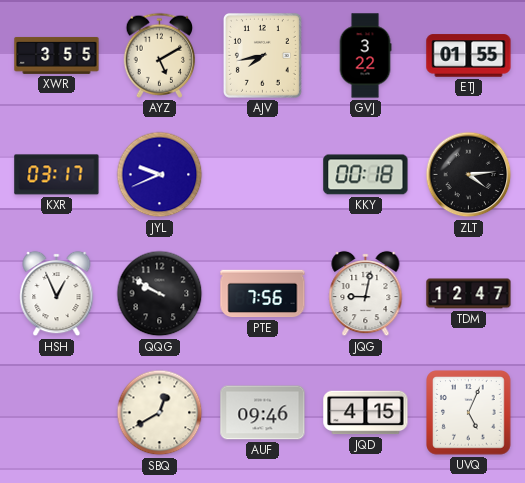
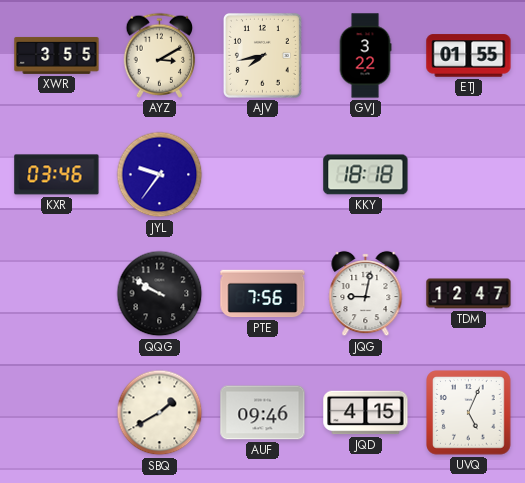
AYZ: 5:10 -> 3:10
KXR: 03:17 -> 03:46
JYL: 9:41 -> 9:36
KKY: 00:18 -> 18:18
ZLT: 4:14 -> none
HSH: 12:56 -> none
SBQ: 12:40 -> 1:40
